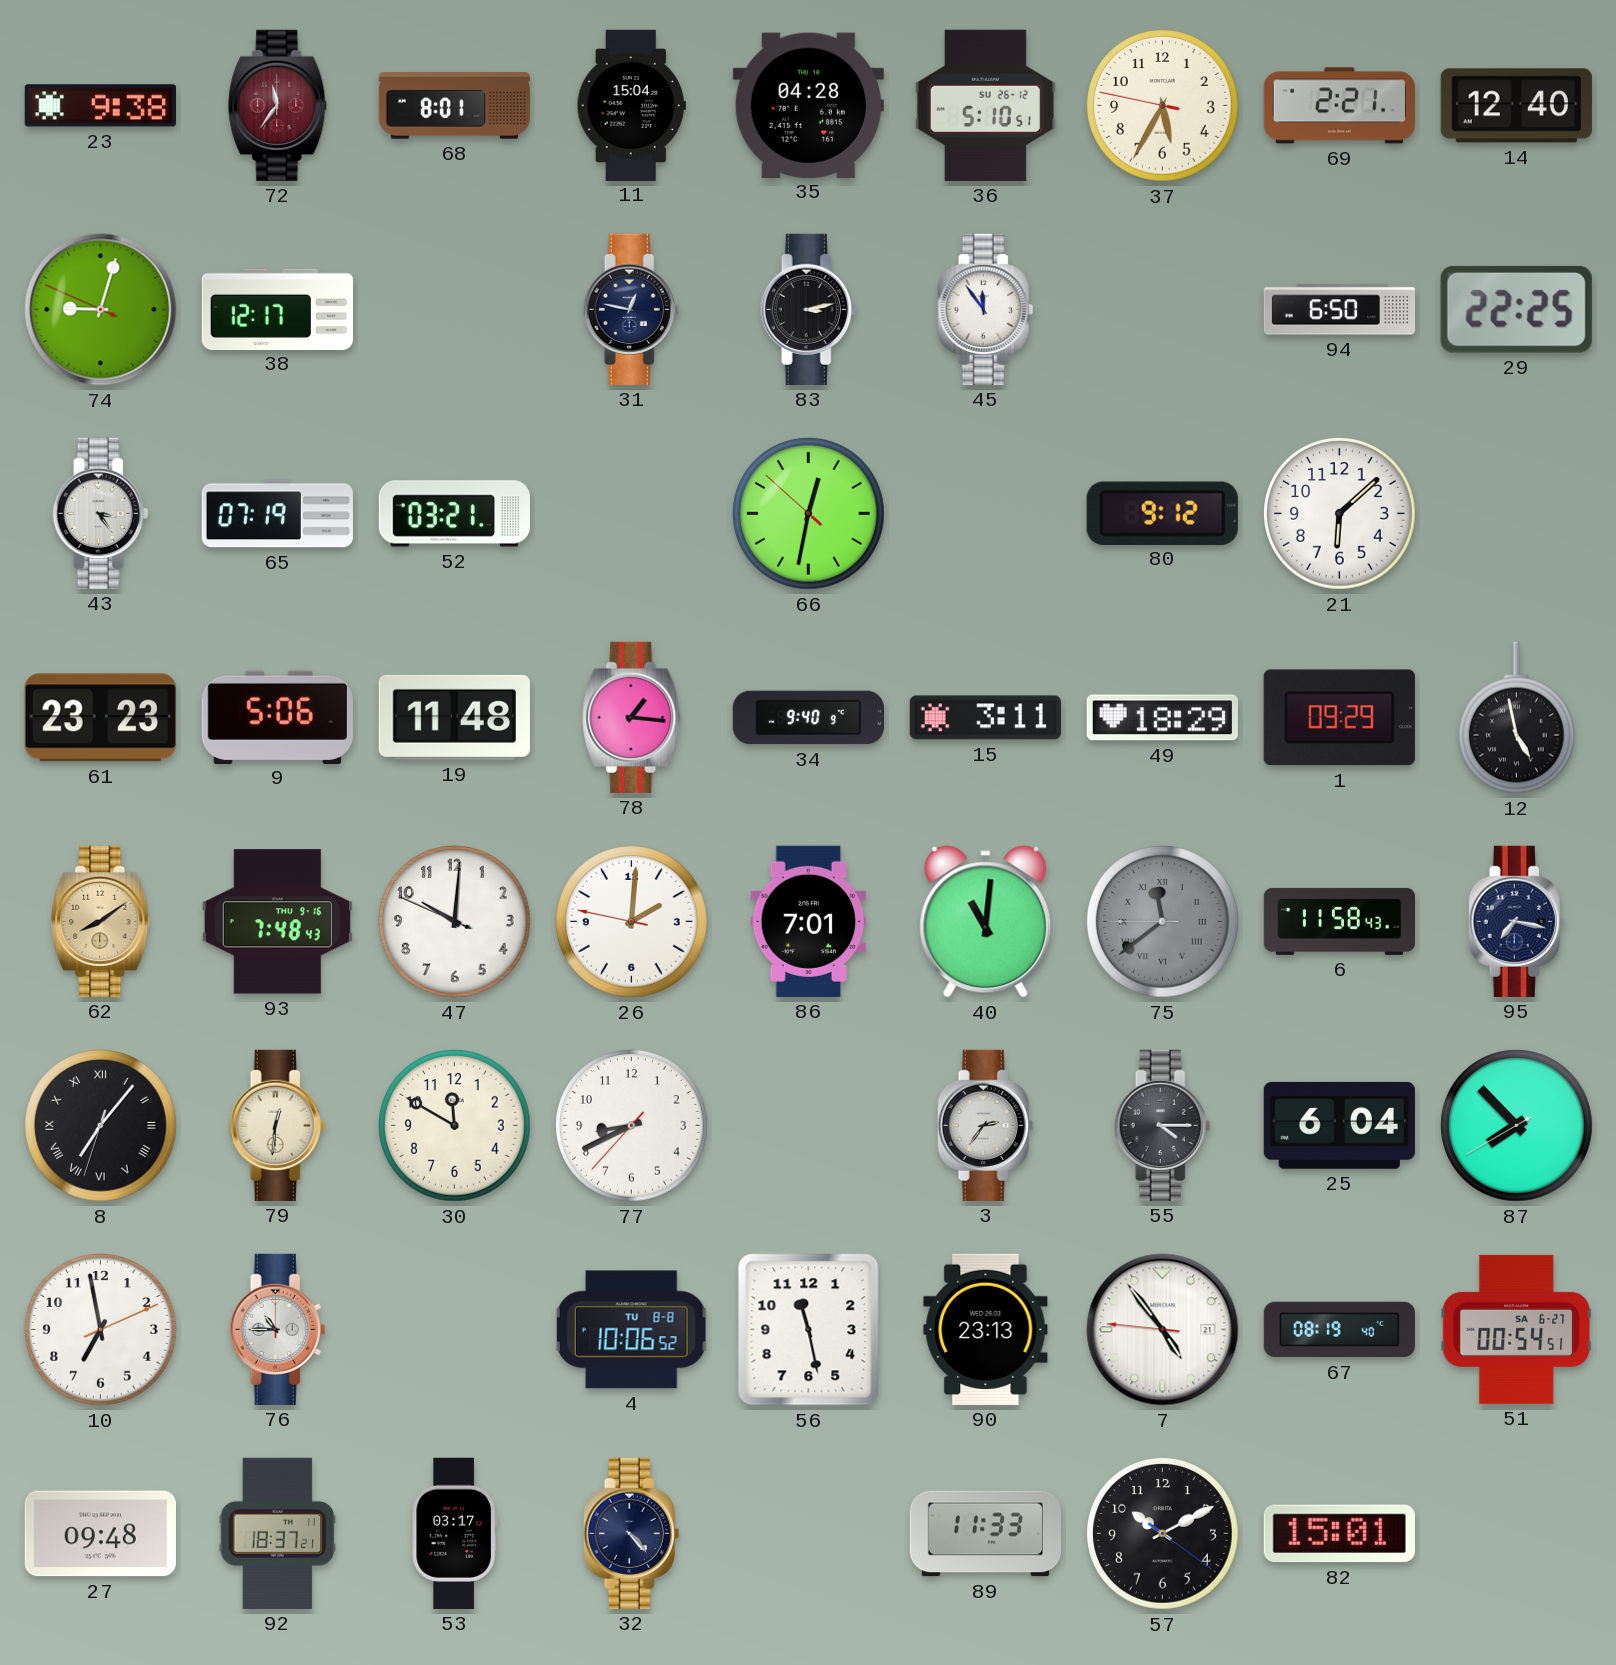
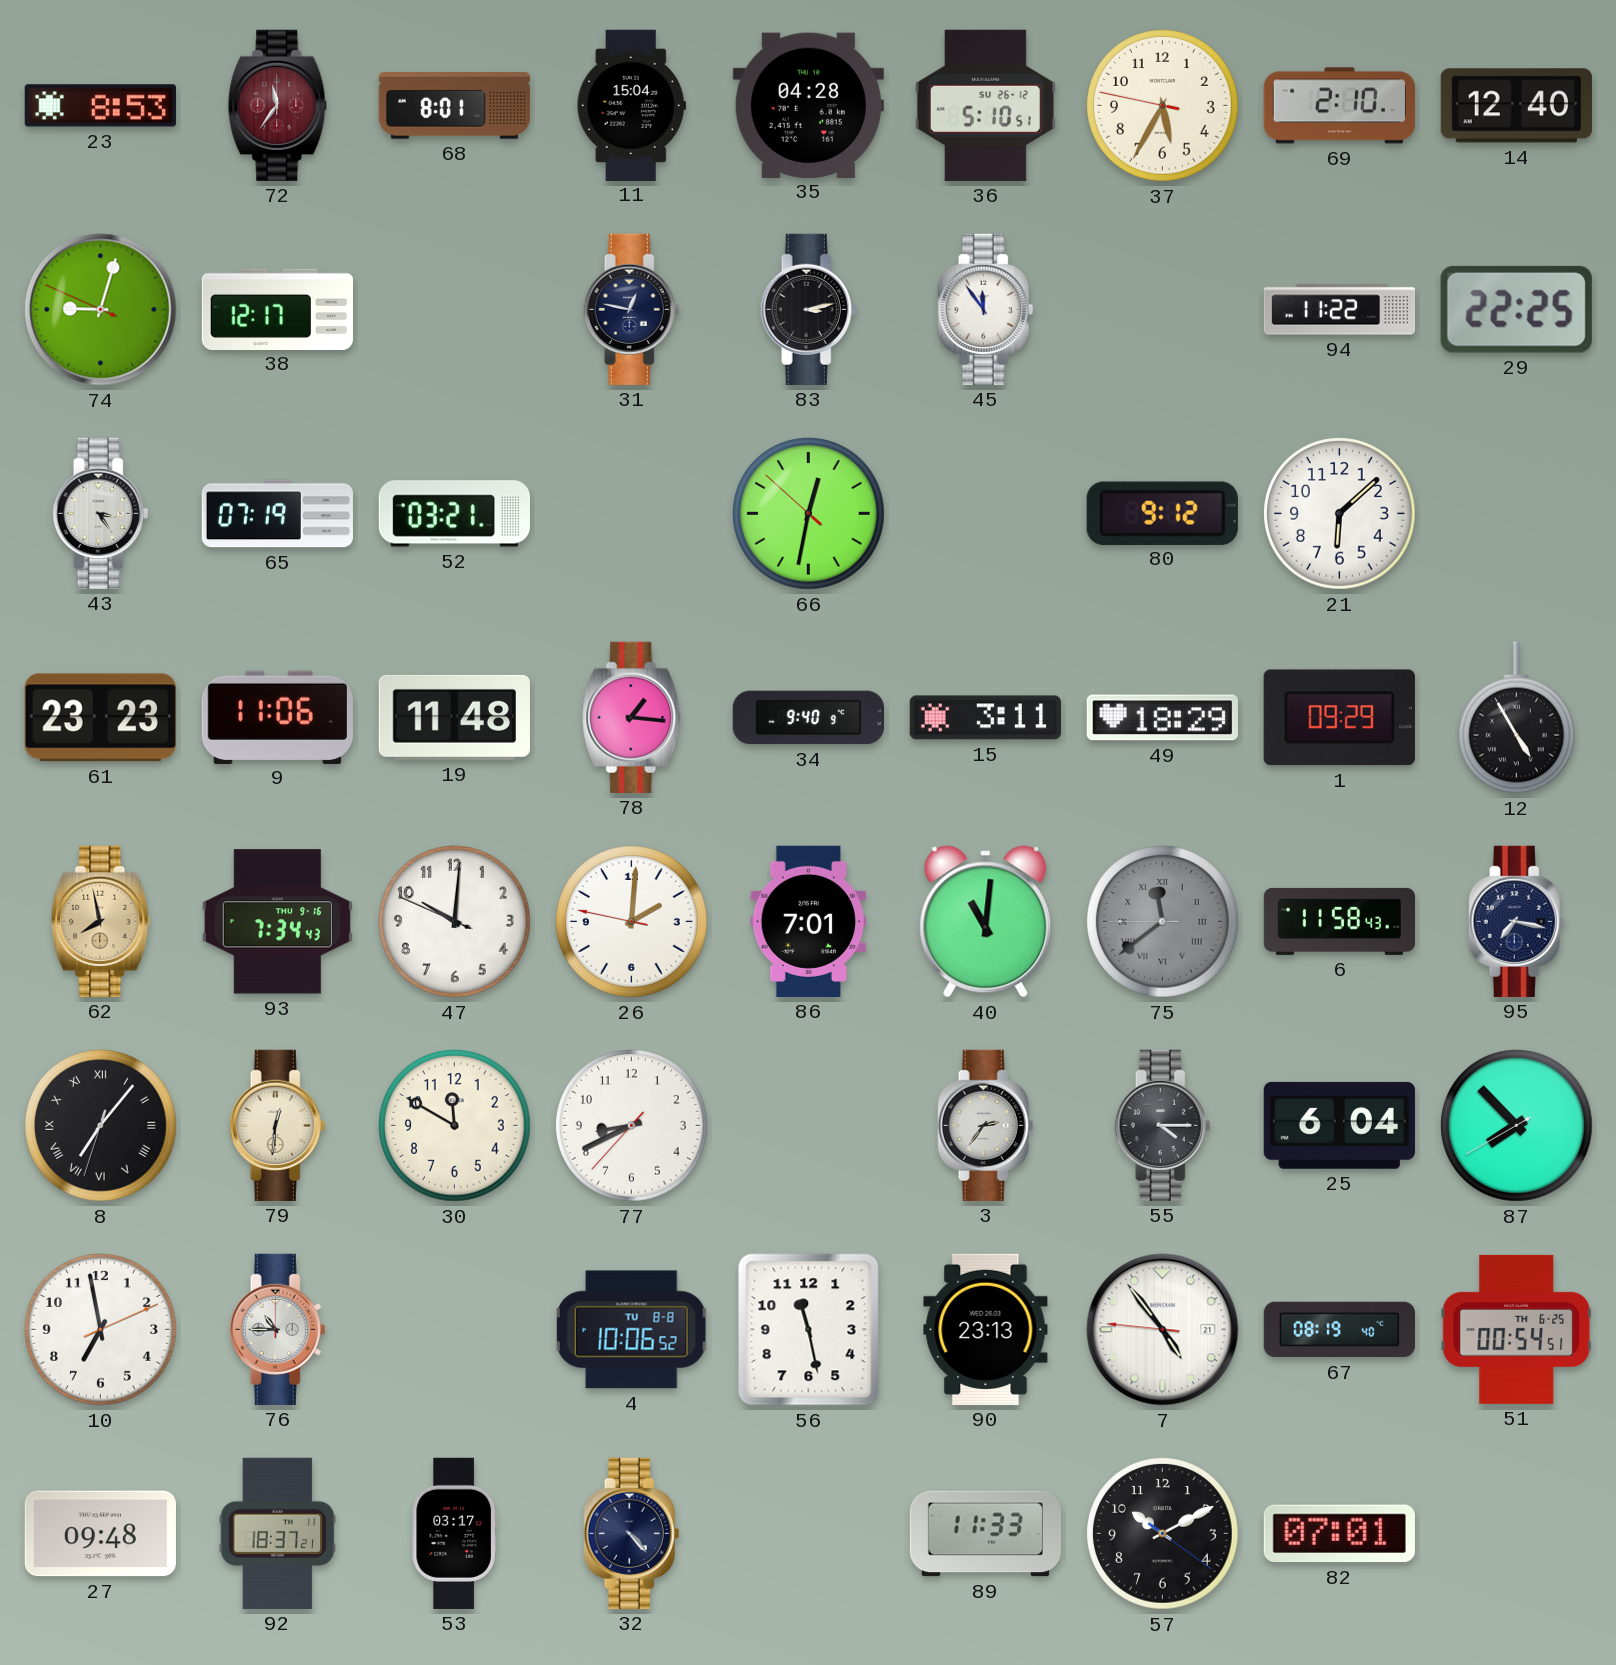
23: 9:38 -> 8:53
69: 2:21 -> 2:10
94: 6:50 -> 11:22
9: 5:06 -> 11:06
12: 4:58 -> 4:55
62: 8:09 -> 7:58
93: 7:48 -> 7:34
51 date: SA 6-27 -> TH 6-25
82: 15:01 -> 07:01
